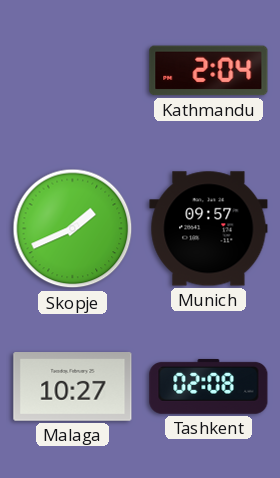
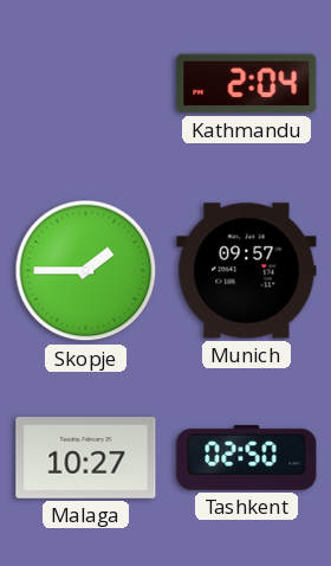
Skopje: 1:41 -> 1:45
Tashkent: 02:08 -> 02:50
